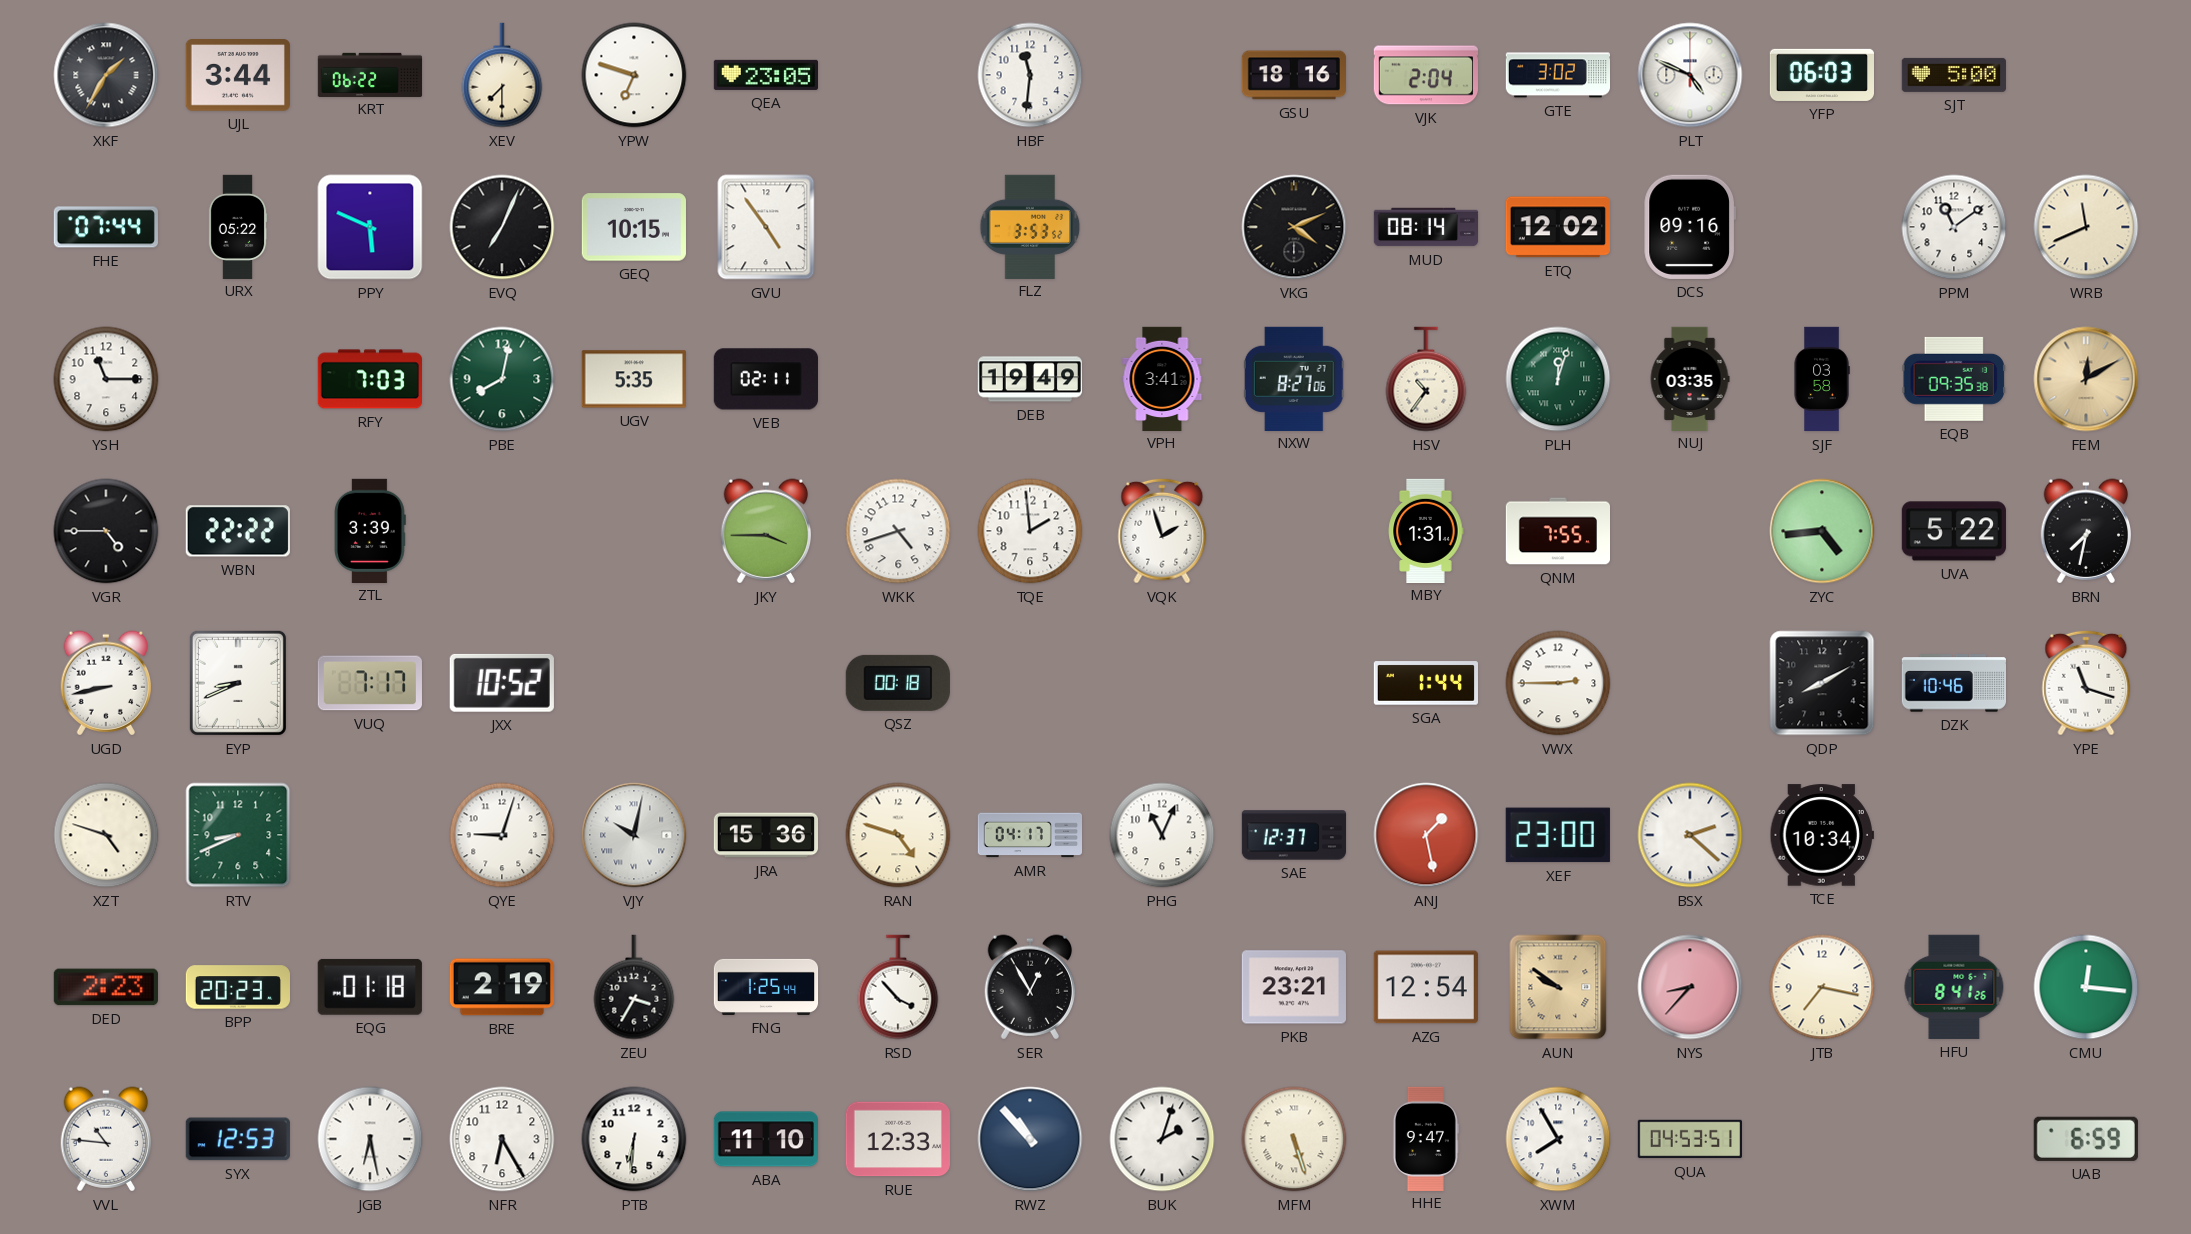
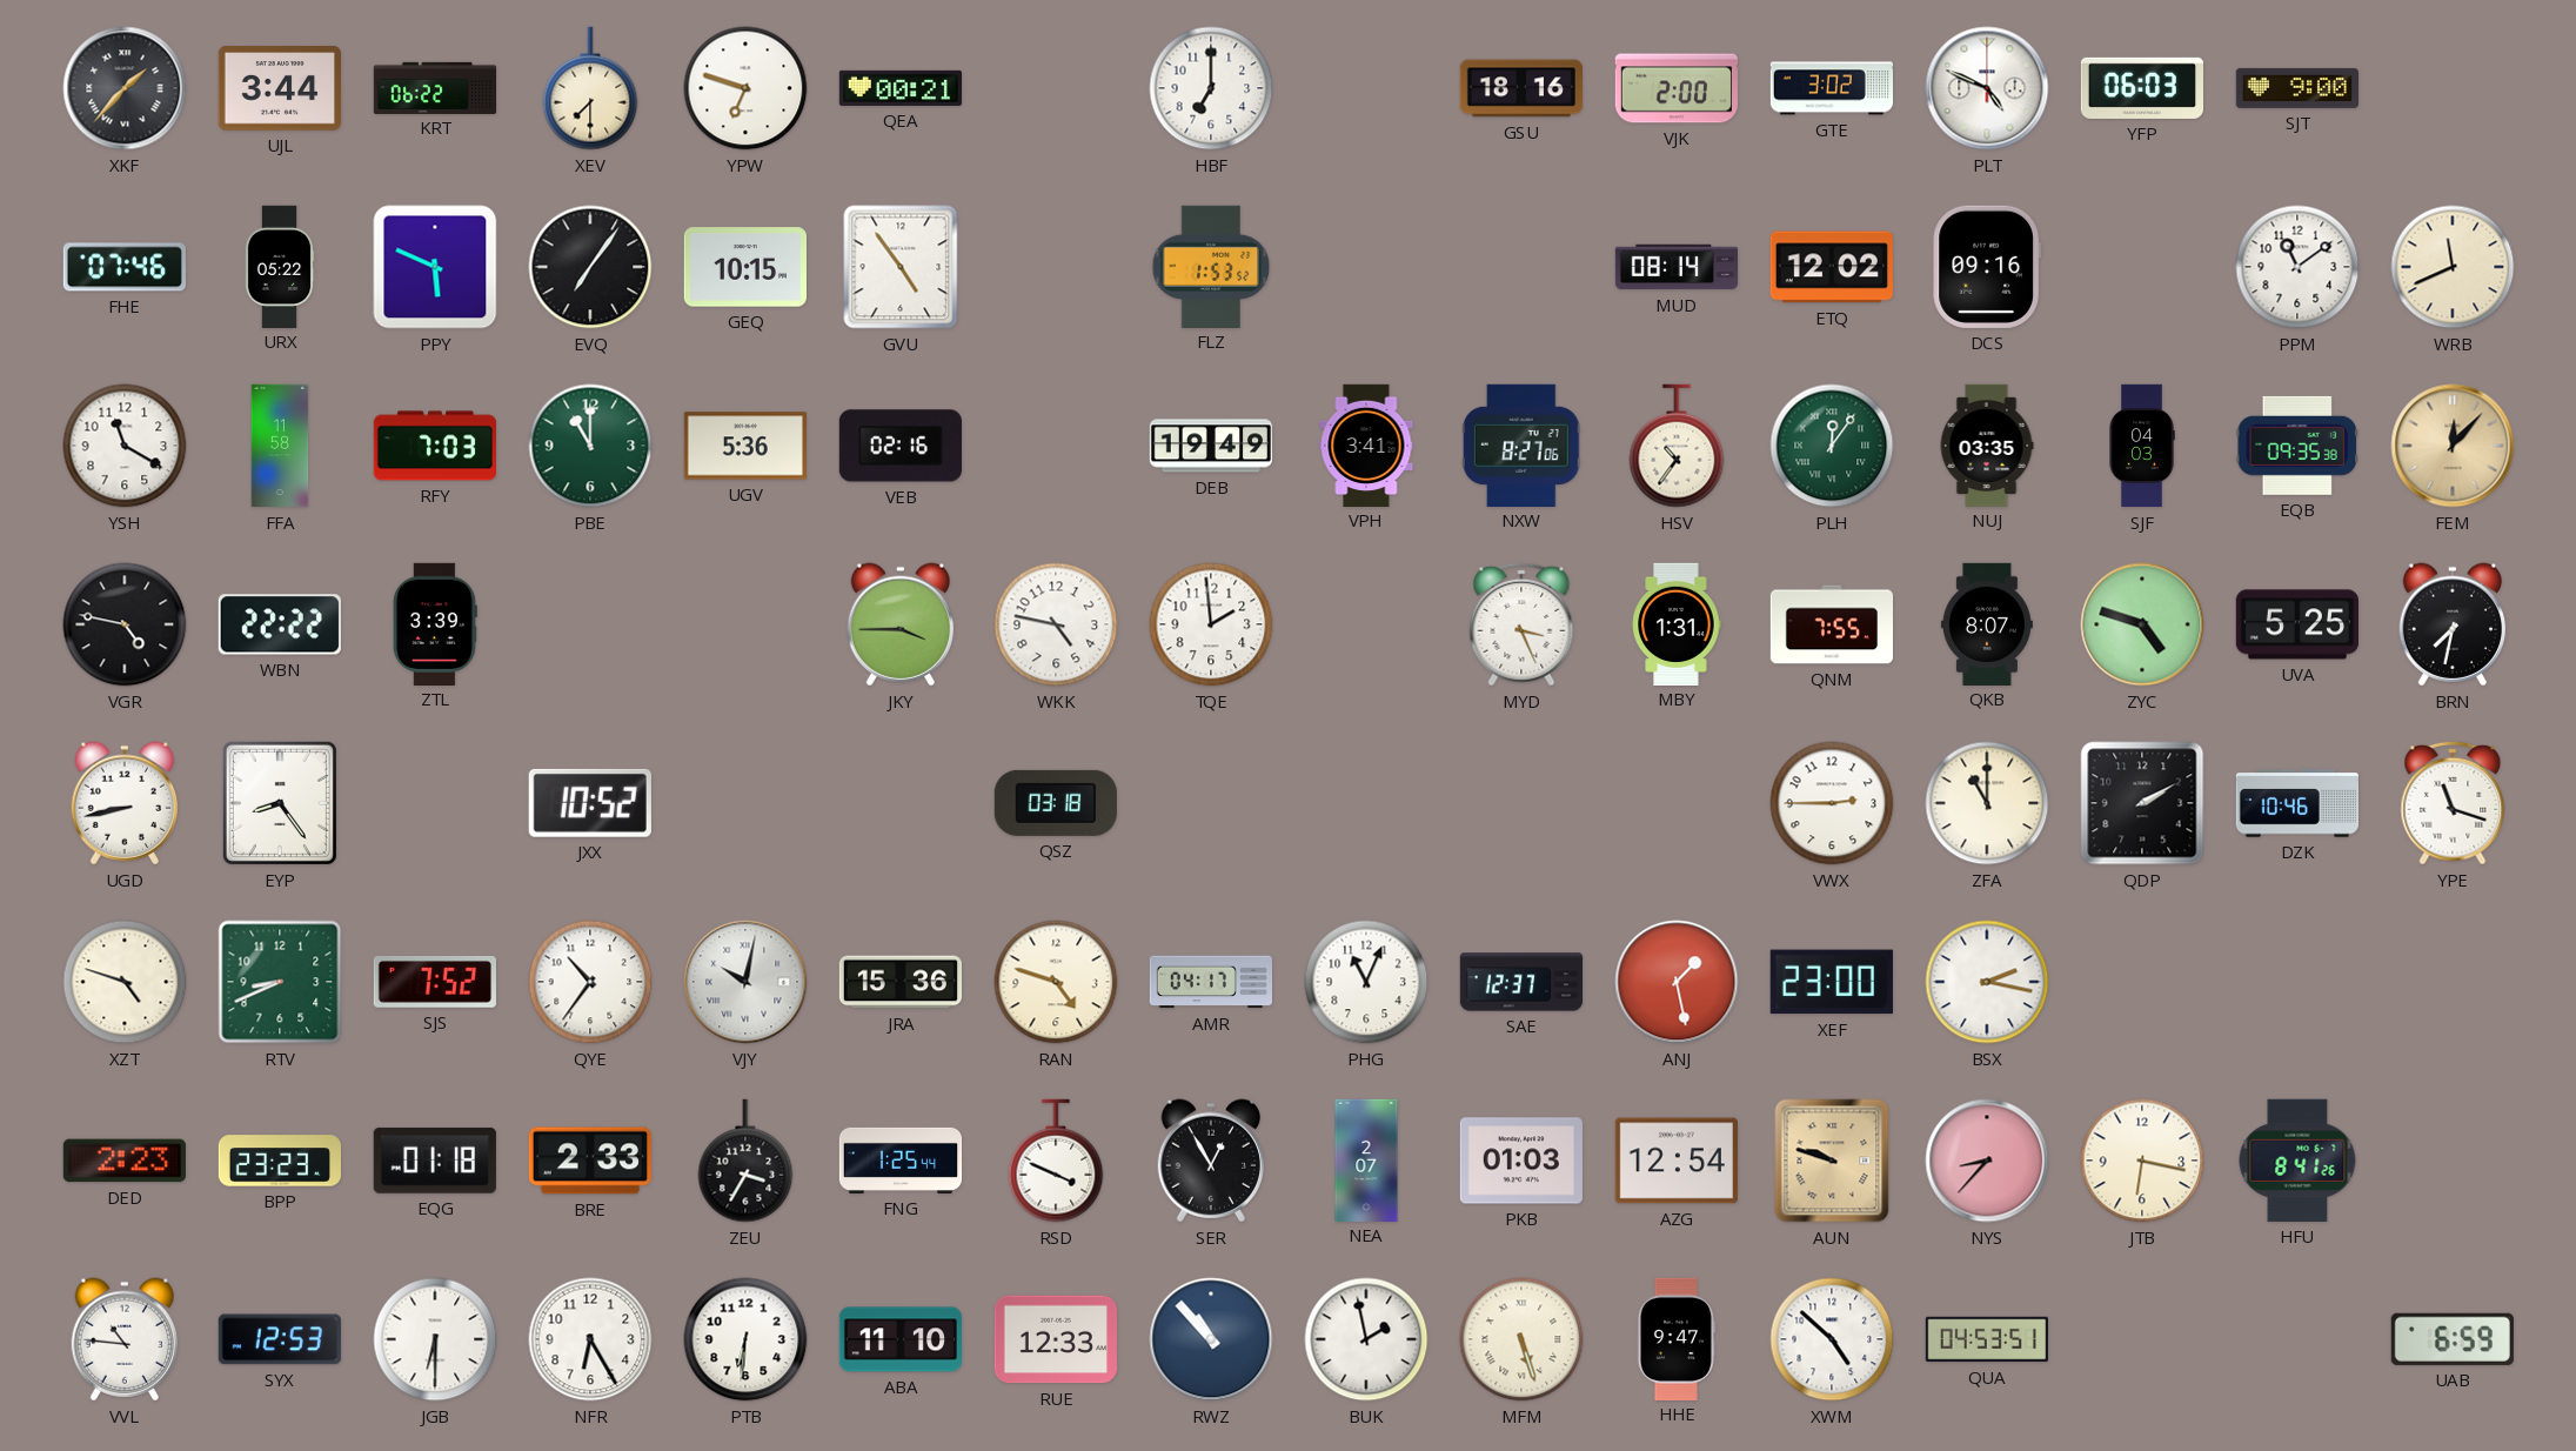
XKF: 1:35 -> 1:37
QEA: 23:05 -> 00:21
HBF: 11:31 -> 7:00
VJK: 2:04 -> 2:00
SJT: 5:00 -> 9:00
FHE: 07:44 -> 07:46
EVQ: 7:04 -> 7:06
FLZ: 3:53 -> 1:53
VKG: 4:11 -> none
YSH: 11:15 -> 11:20
FFA: none -> 11:58
PBE: 8:02 -> 11:00
UGV: 5:35 -> 5:36
VEB: 02:11 -> 02:16
PLH: 12:03 -> 12:06
SJF: 03:58 -> 04:03
FEM: 12:10 -> 12:07
VGR: 4:45 -> 4:47
WKK: 4:42 -> 4:47
VQK: 1:57 -> none
MYD: none -> 3:26
QKB: none -> 8:07
ZYC: 4:44 -> 4:48
UVA: 5:22 -> 5:25
EYP: 8:41 -> 8:24
VUQ: 7:17 -> none
QSZ: 00:18 -> 03:18
SGA: 1:44 -> none
ZFA: none -> 11:00
QDP: 8:10 -> 2:10
SJS: none -> 7:52
QYE: 9:03 -> 10:36
BSX: 2:22 -> 2:17
TCE: 10:34 -> none
BPP: 20:23 -> 23:23
BRE: 2:19 -> 2:33
RSD: 3:53 -> 3:49
NEA: none -> 2:07
PKB: 23:21 -> 01:03
AUN: 9:51 -> 9:48
JTB: 7:17 -> 6:17
CMU: 12:16 -> none
JGB: 6:28 -> 6:30
BUK: 2:03 -> 1:58
XWM: 7:55 -> 4:52
